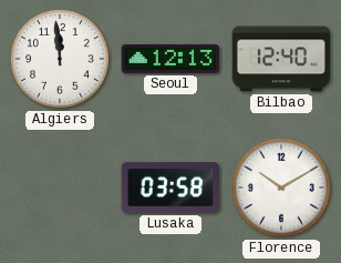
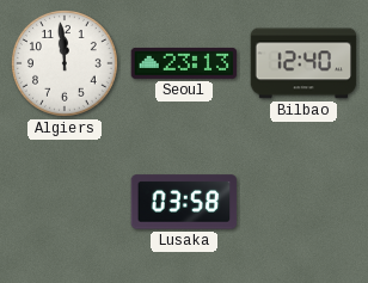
Seoul: 12:13 -> 23:13
Florence: 10:10 -> none
